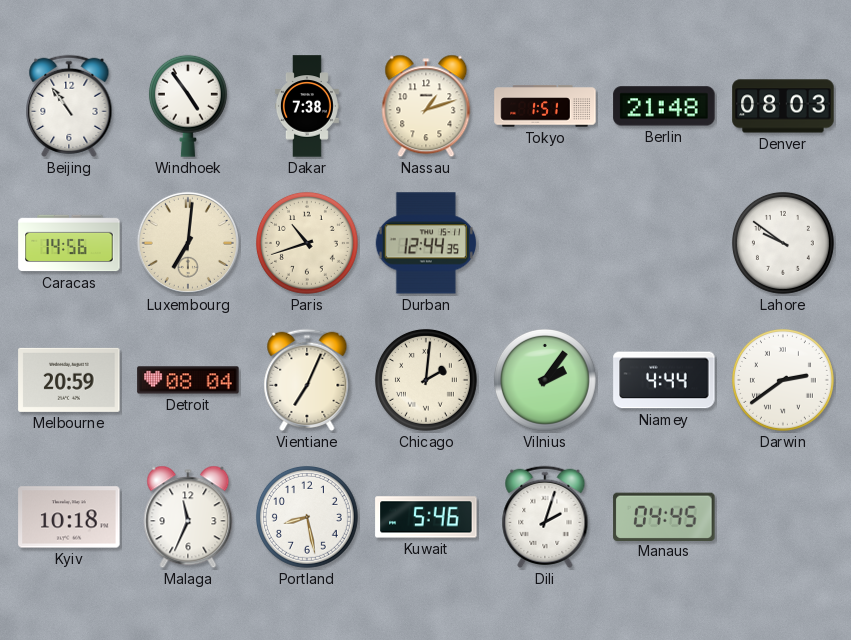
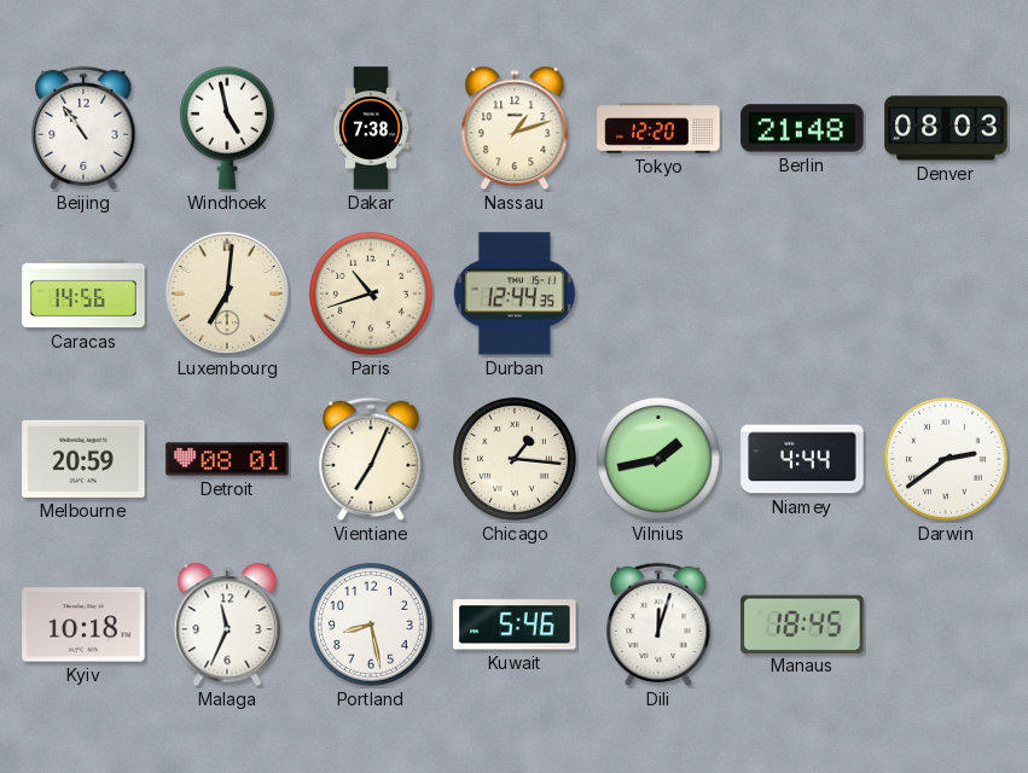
Windhoek: 4:54 -> 4:58
Tokyo: 1:51 -> 12:20
Lahore: 9:51 -> none
Detroit: 08:04 -> 08:01
Chicago: 2:01 -> 1:16
Vilnius: 2:06 -> 1:43
Dili: 2:03 -> 12:03
Manaus: 04:45 -> 18:45
